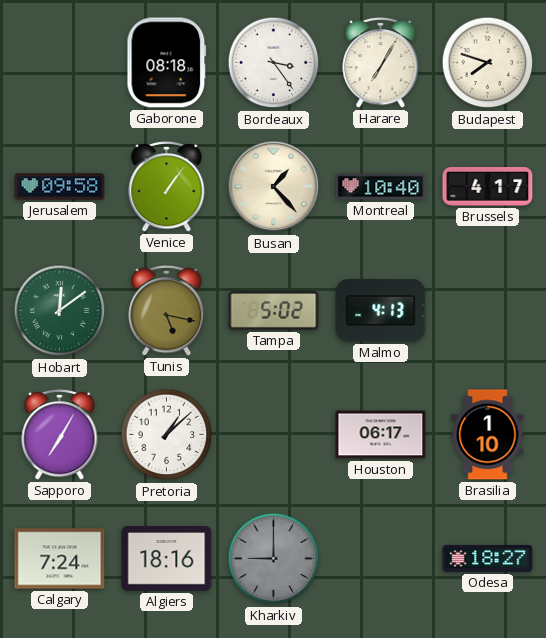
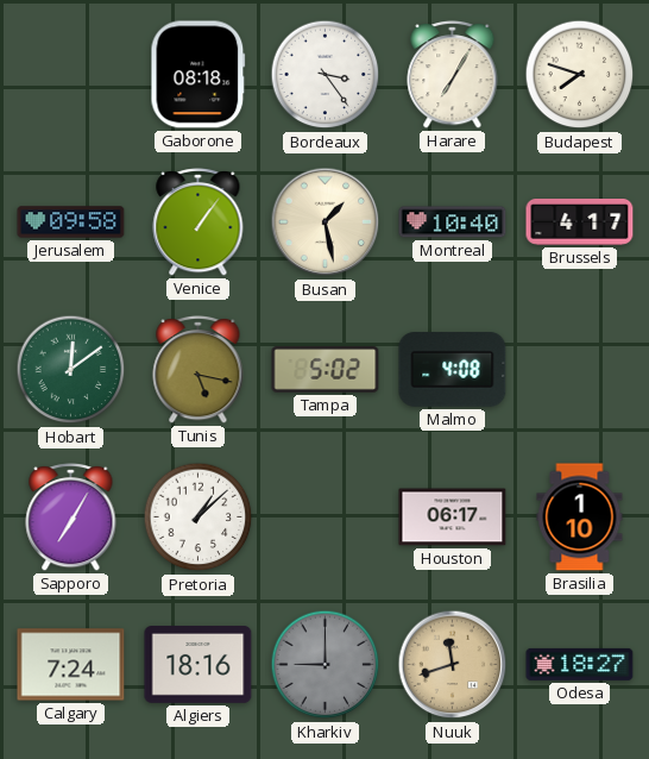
Busan: 1:23 -> 1:28
Malmo: 4:13 -> 4:08
Nuuk: none -> 11:42
